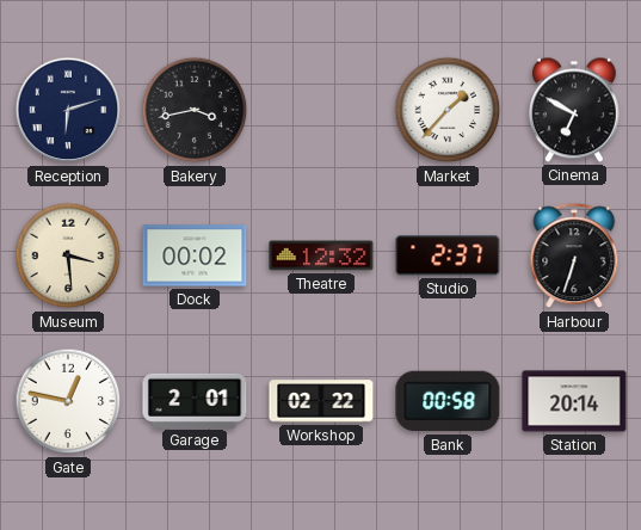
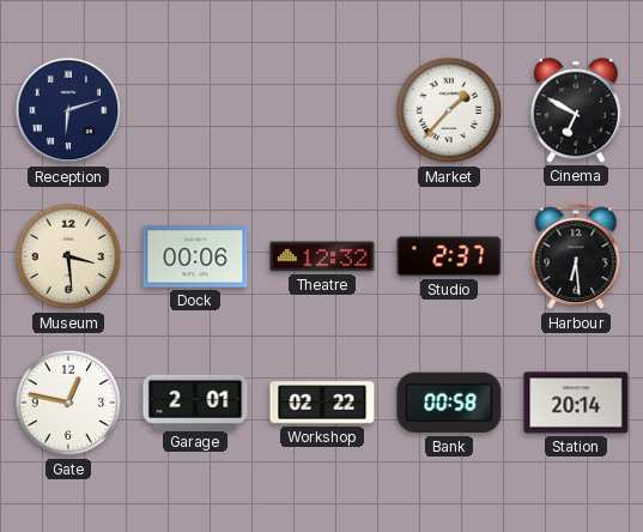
Bakery: 3:43 -> none
Dock: 00:02 -> 00:06
Harbour: 6:33 -> 6:29
